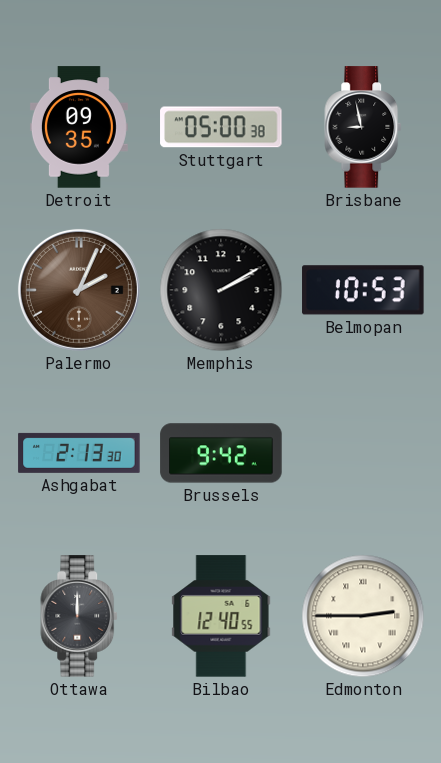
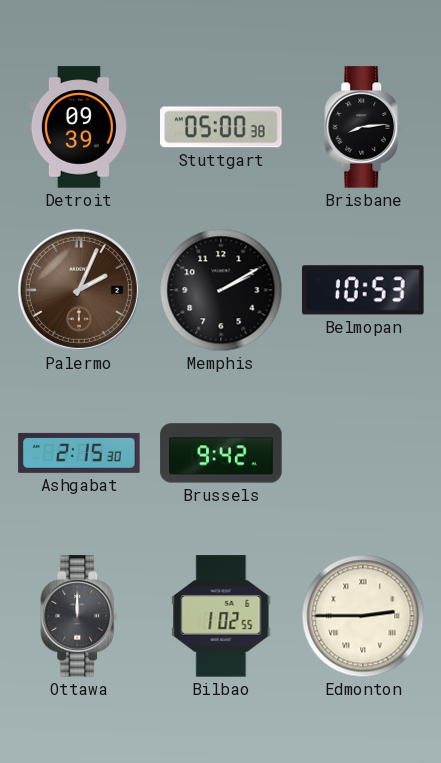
Detroit: 09:35 -> 09:39
Brisbane: 8:58 -> 8:14
Ashgabat: 2:13 -> 2:15
Bilbao: 12:40 -> 1:02
